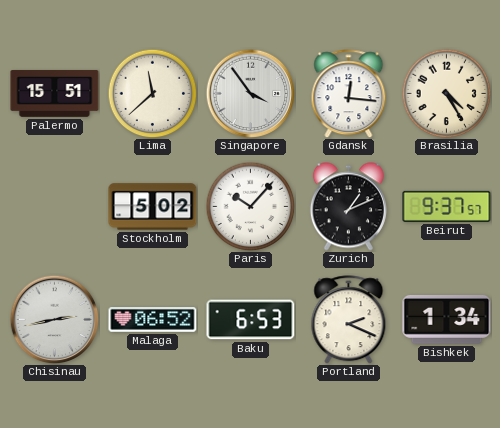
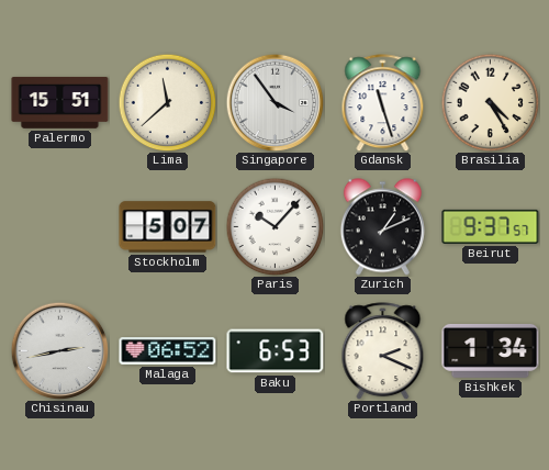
Gdansk: 12:16 -> 11:27
Stockholm: 5:02 -> 5:07
